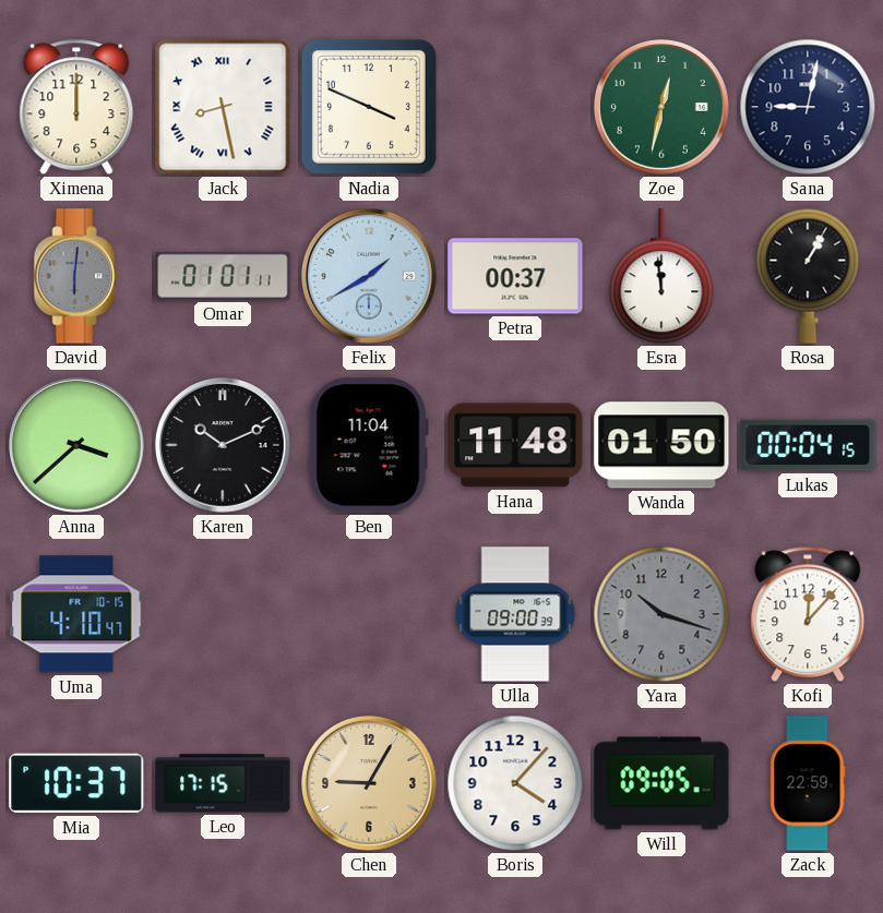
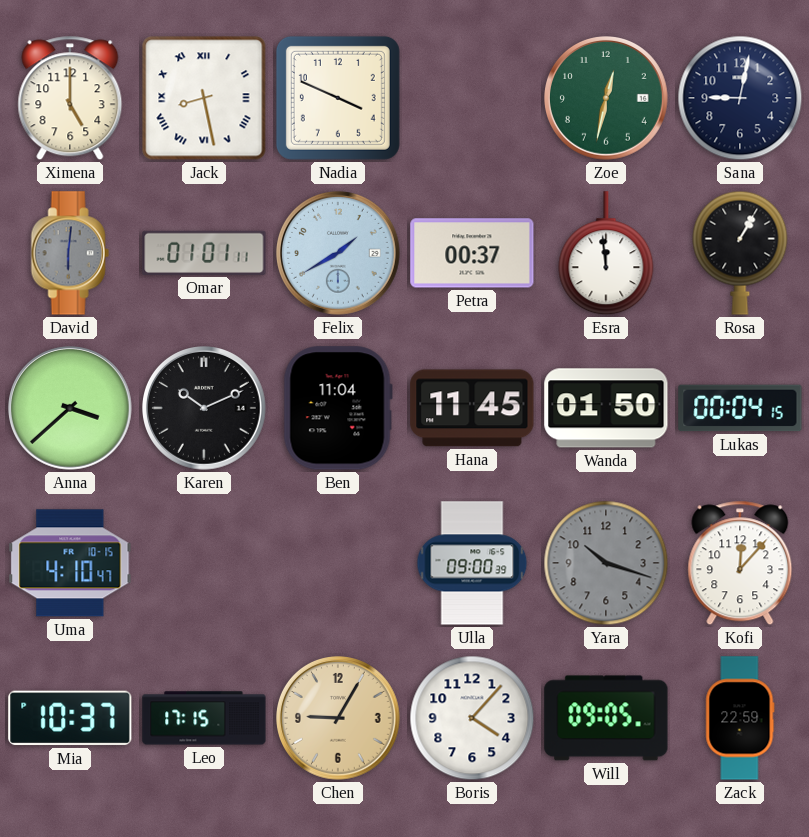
Ximena: 12:00 -> 5:00
Hana: 11:48 -> 11:45
